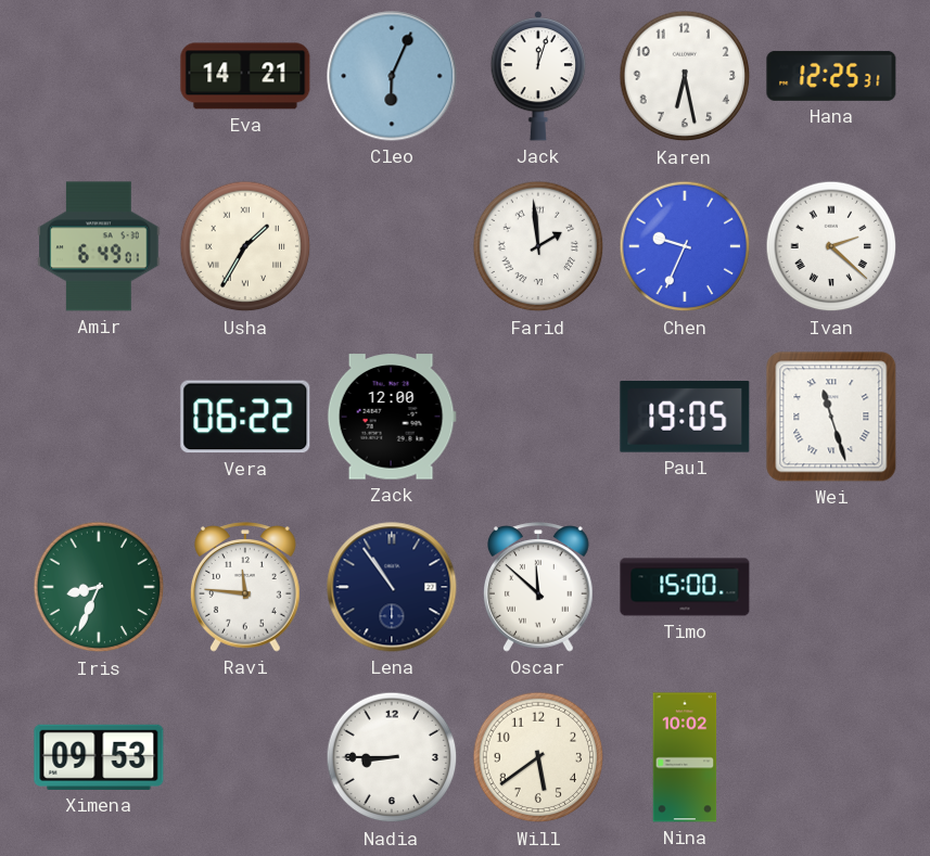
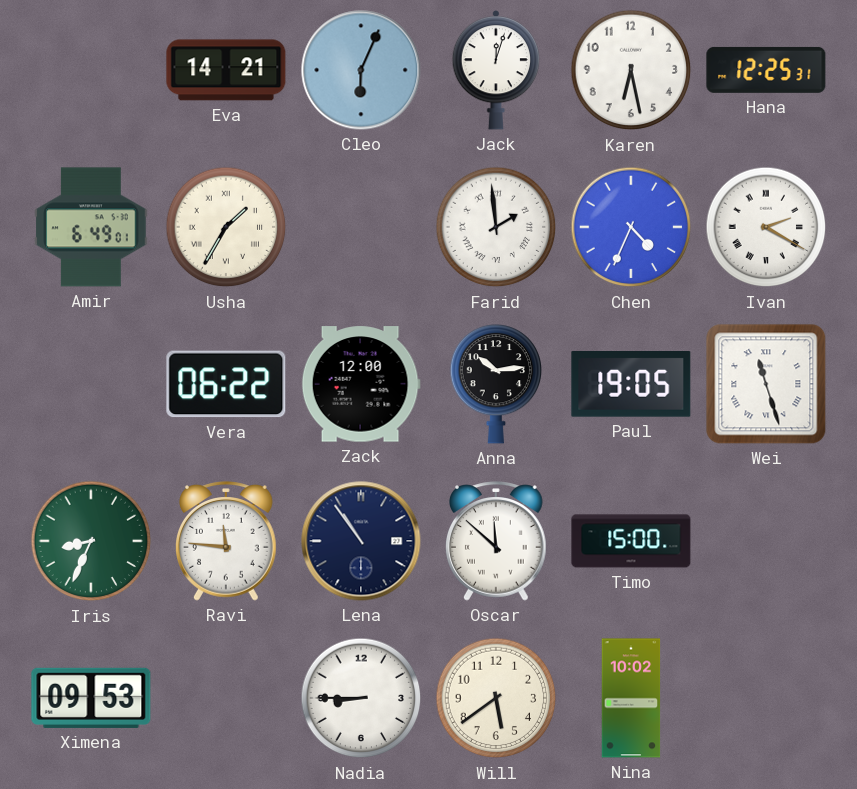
Chen: 9:34 -> 4:34
Ivan: 2:22 -> 2:20
Anna: none -> 10:14
